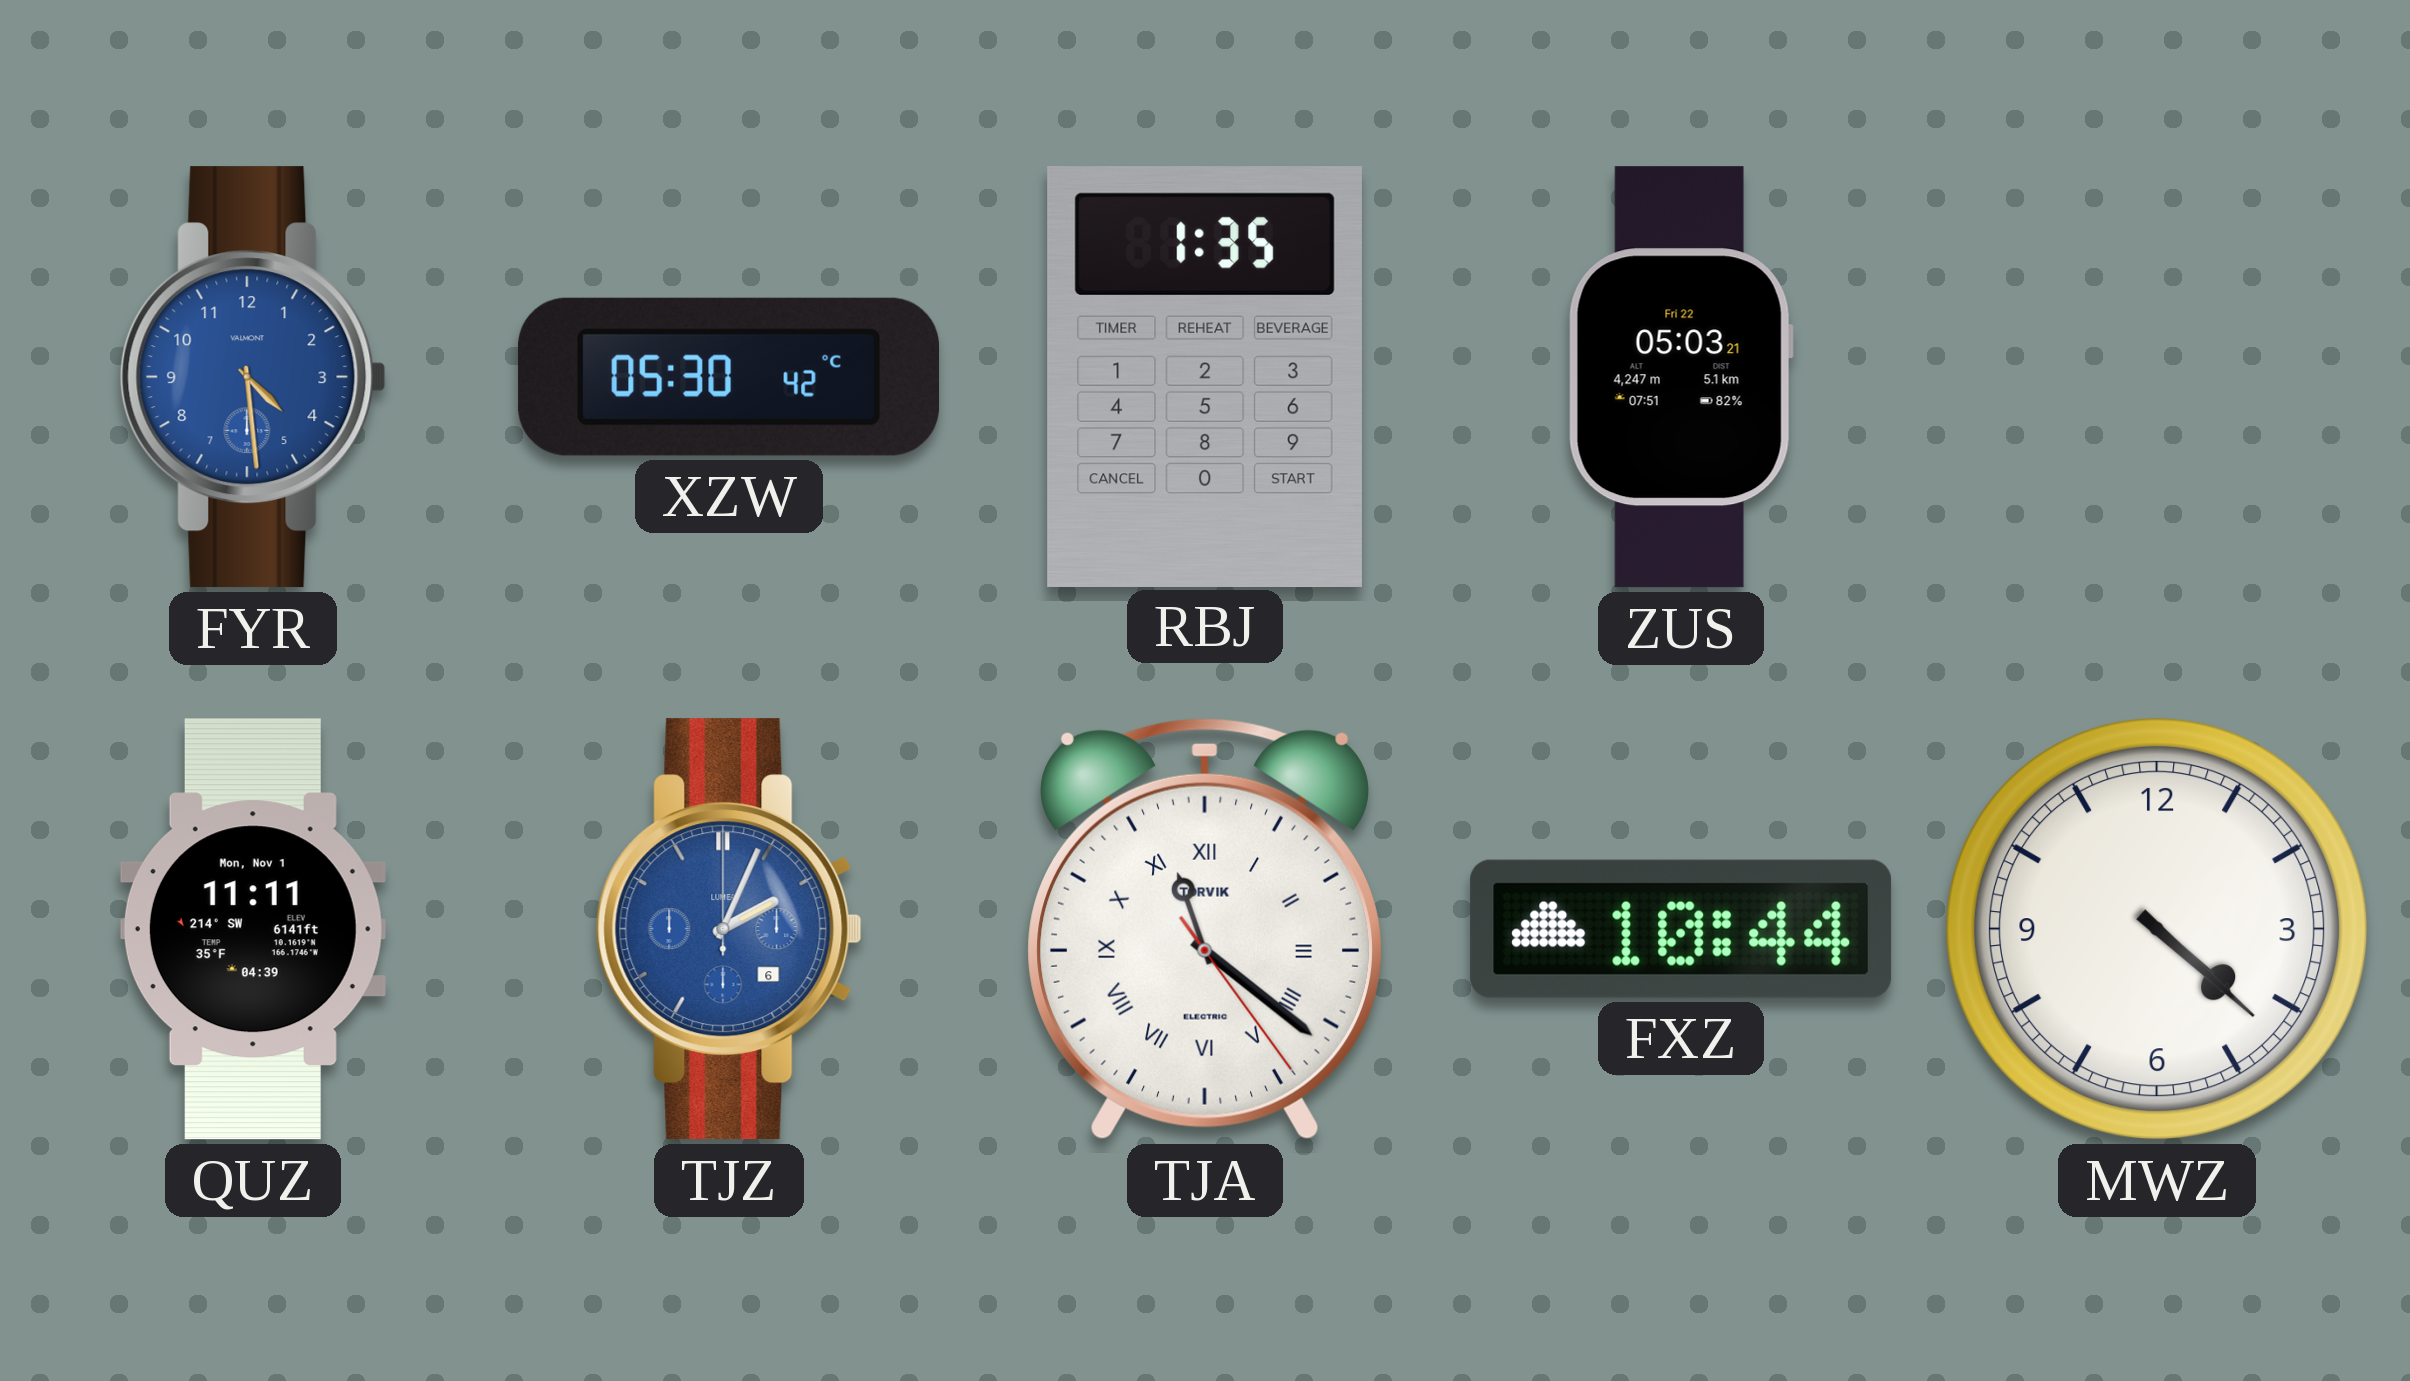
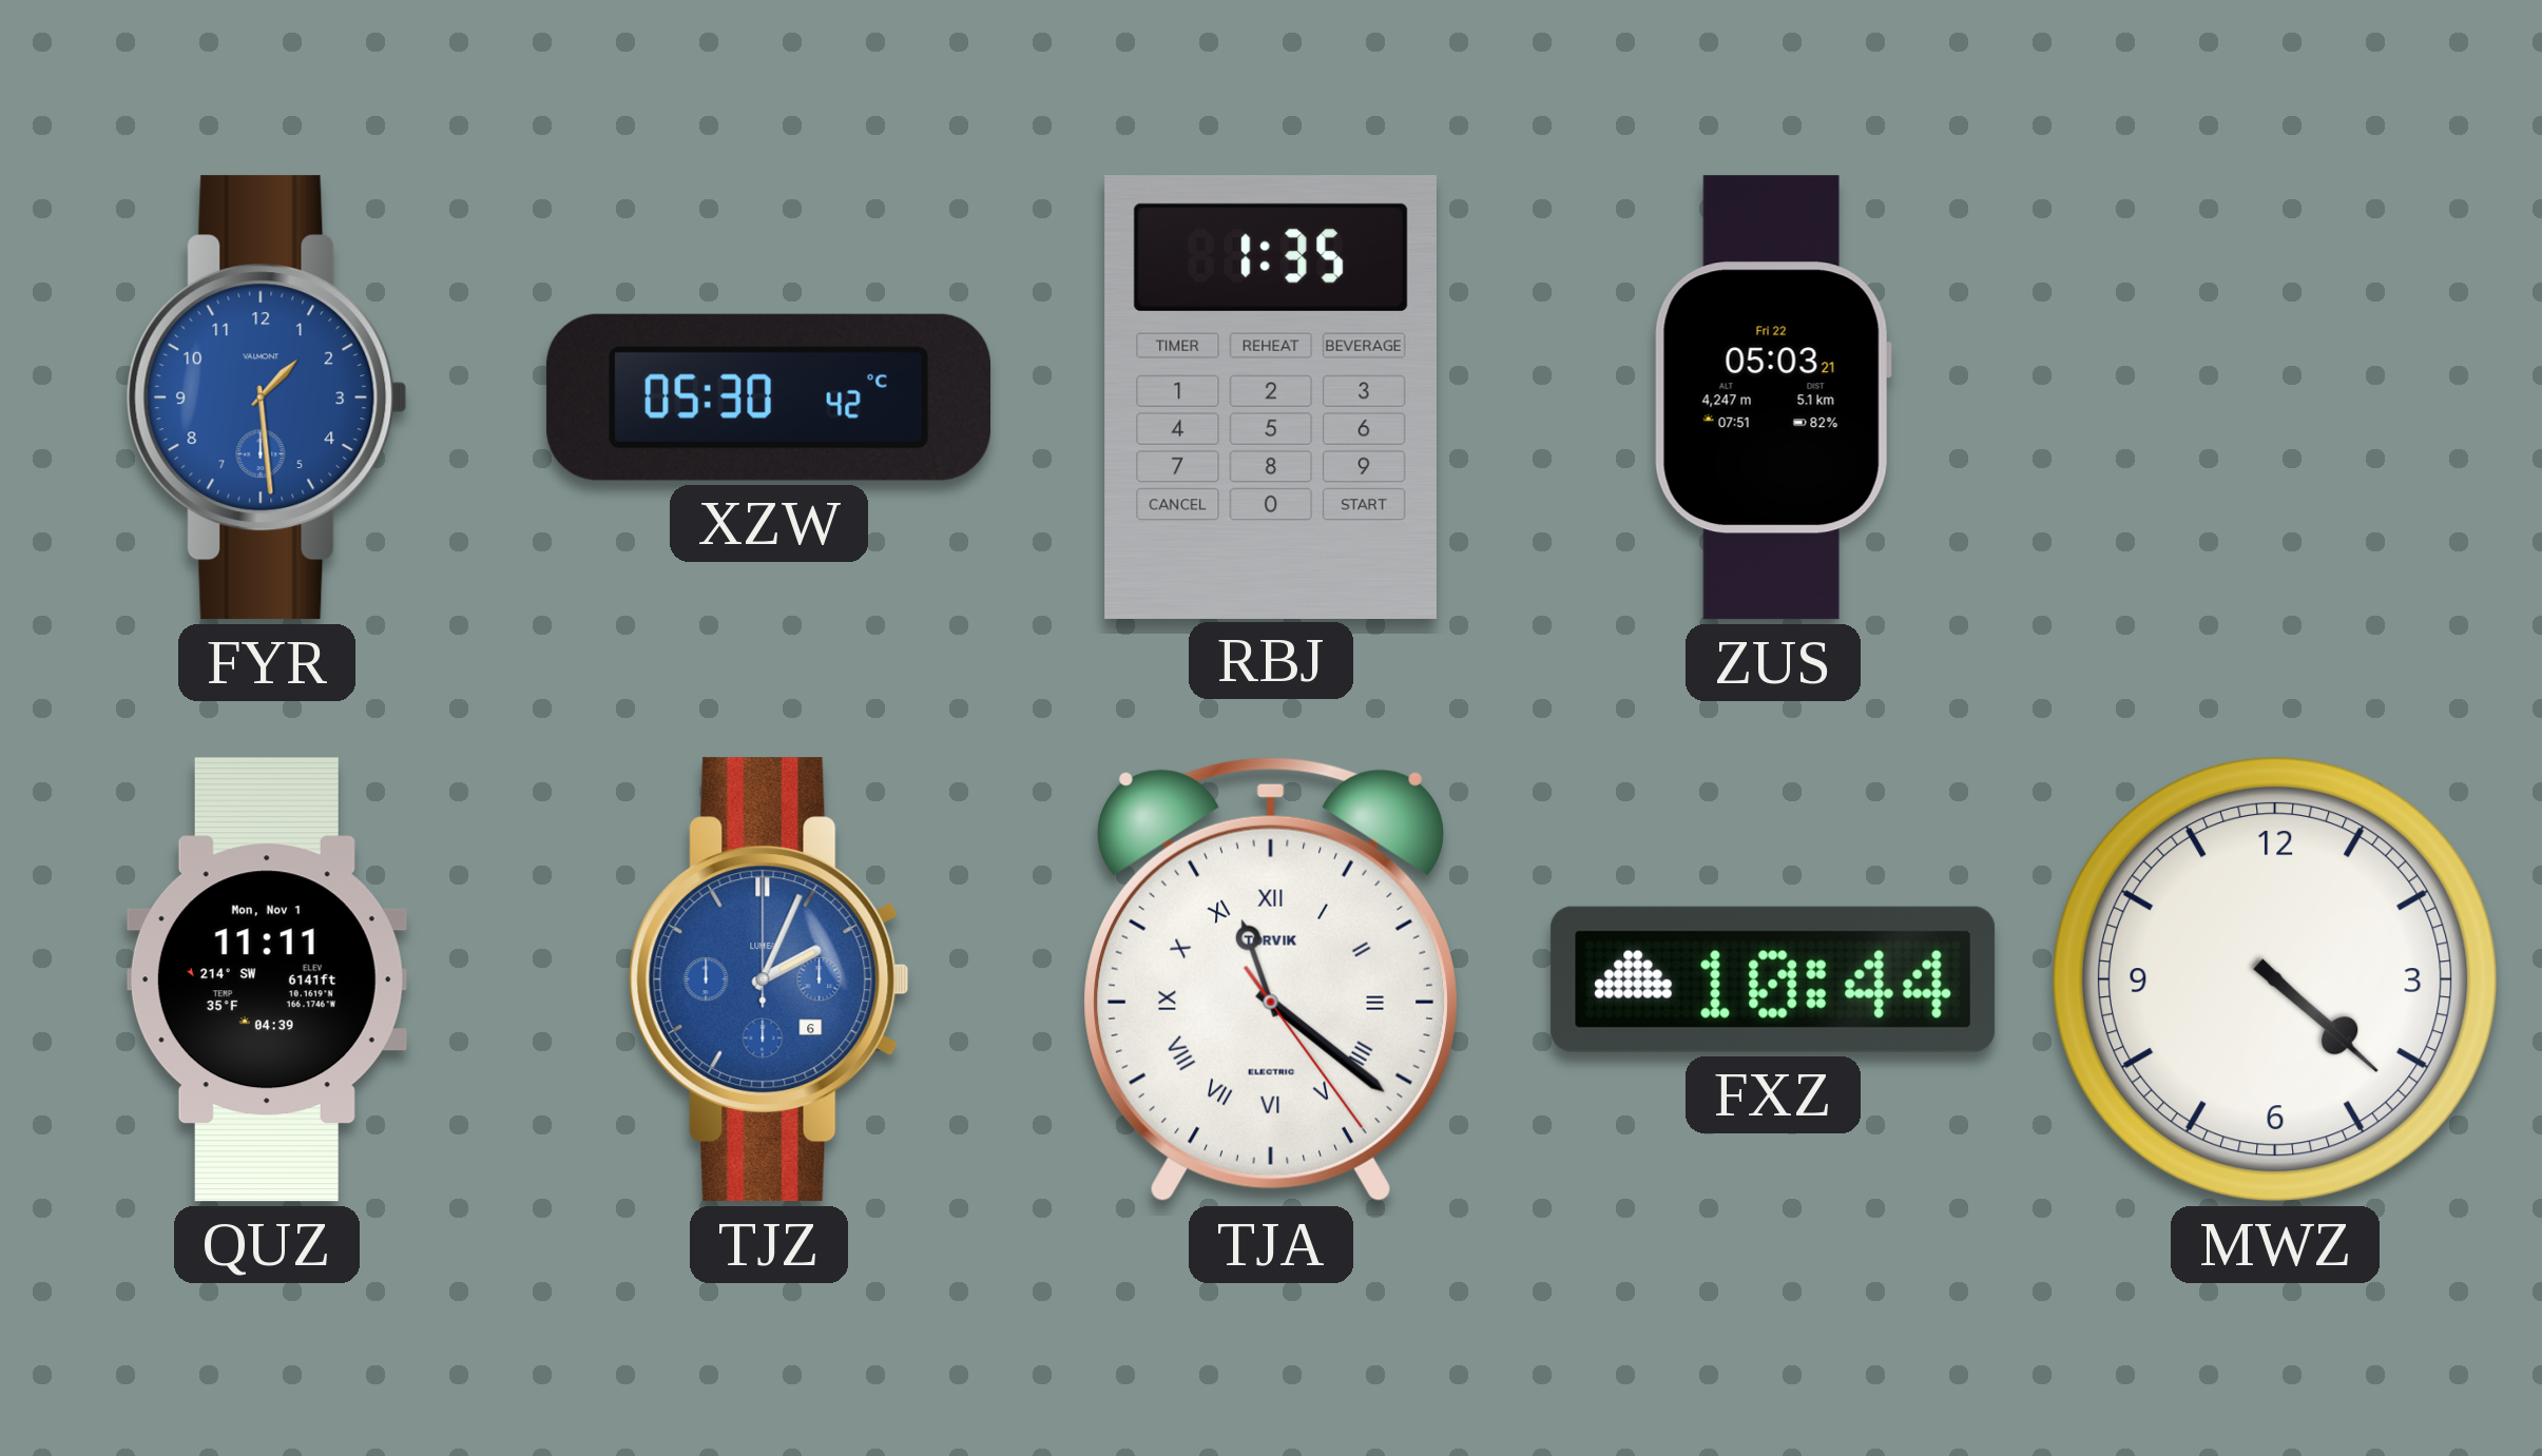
FYR: 4:29 -> 1:29
